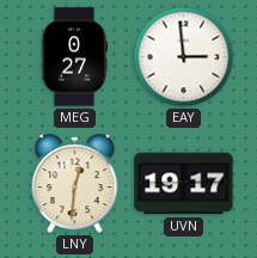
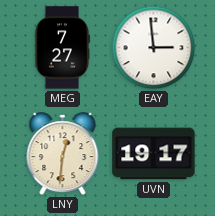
MEG: 0:27 -> 7:27
